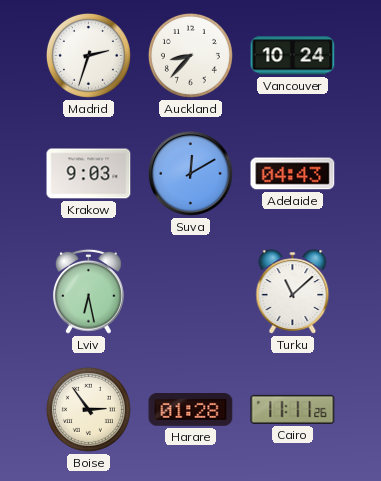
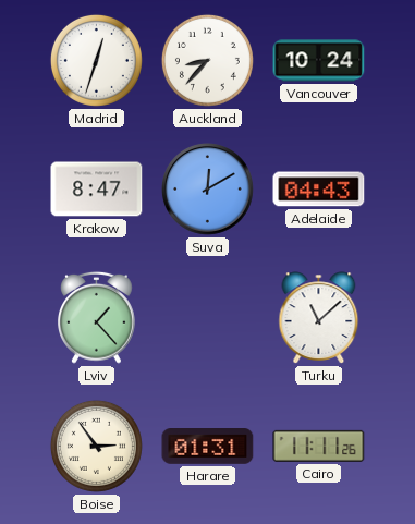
Madrid: 2:33 -> 12:33
Krakow: 9:03 -> 8:47
Lviv: 6:28 -> 1:23
Harare: 01:28 -> 01:31
